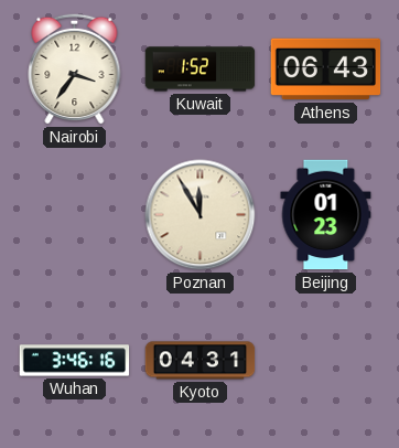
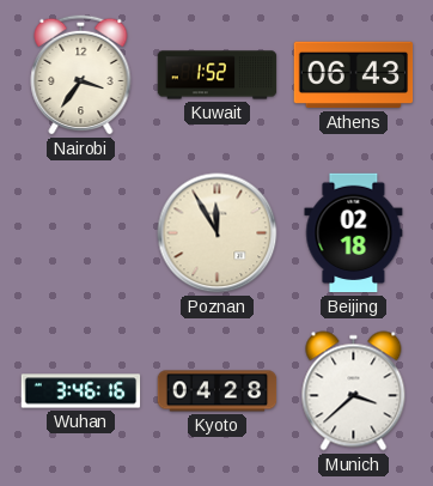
Beijing: 01:23 -> 02:18
Kyoto: 04:31 -> 04:28
Munich: none -> 3:38
